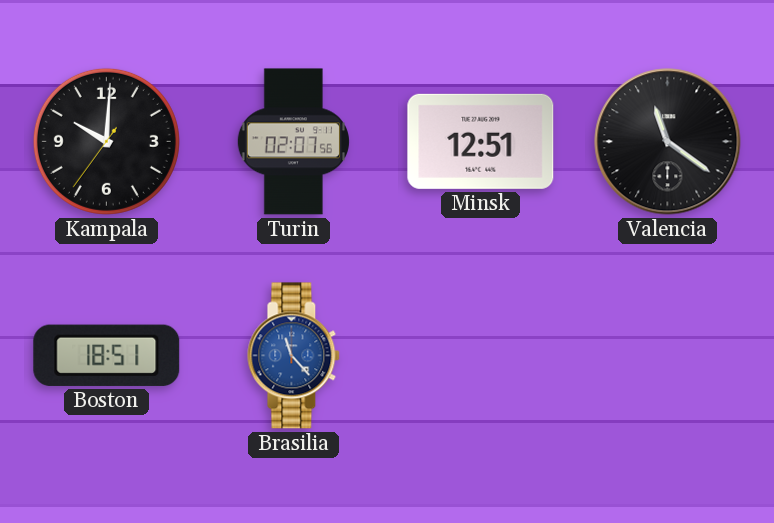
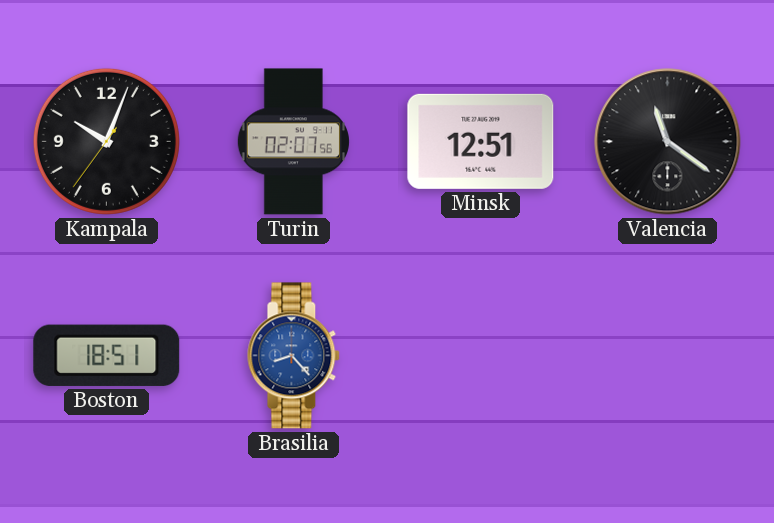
Kampala: 10:00 -> 10:03
Brasilia: 11:23 -> 8:23
